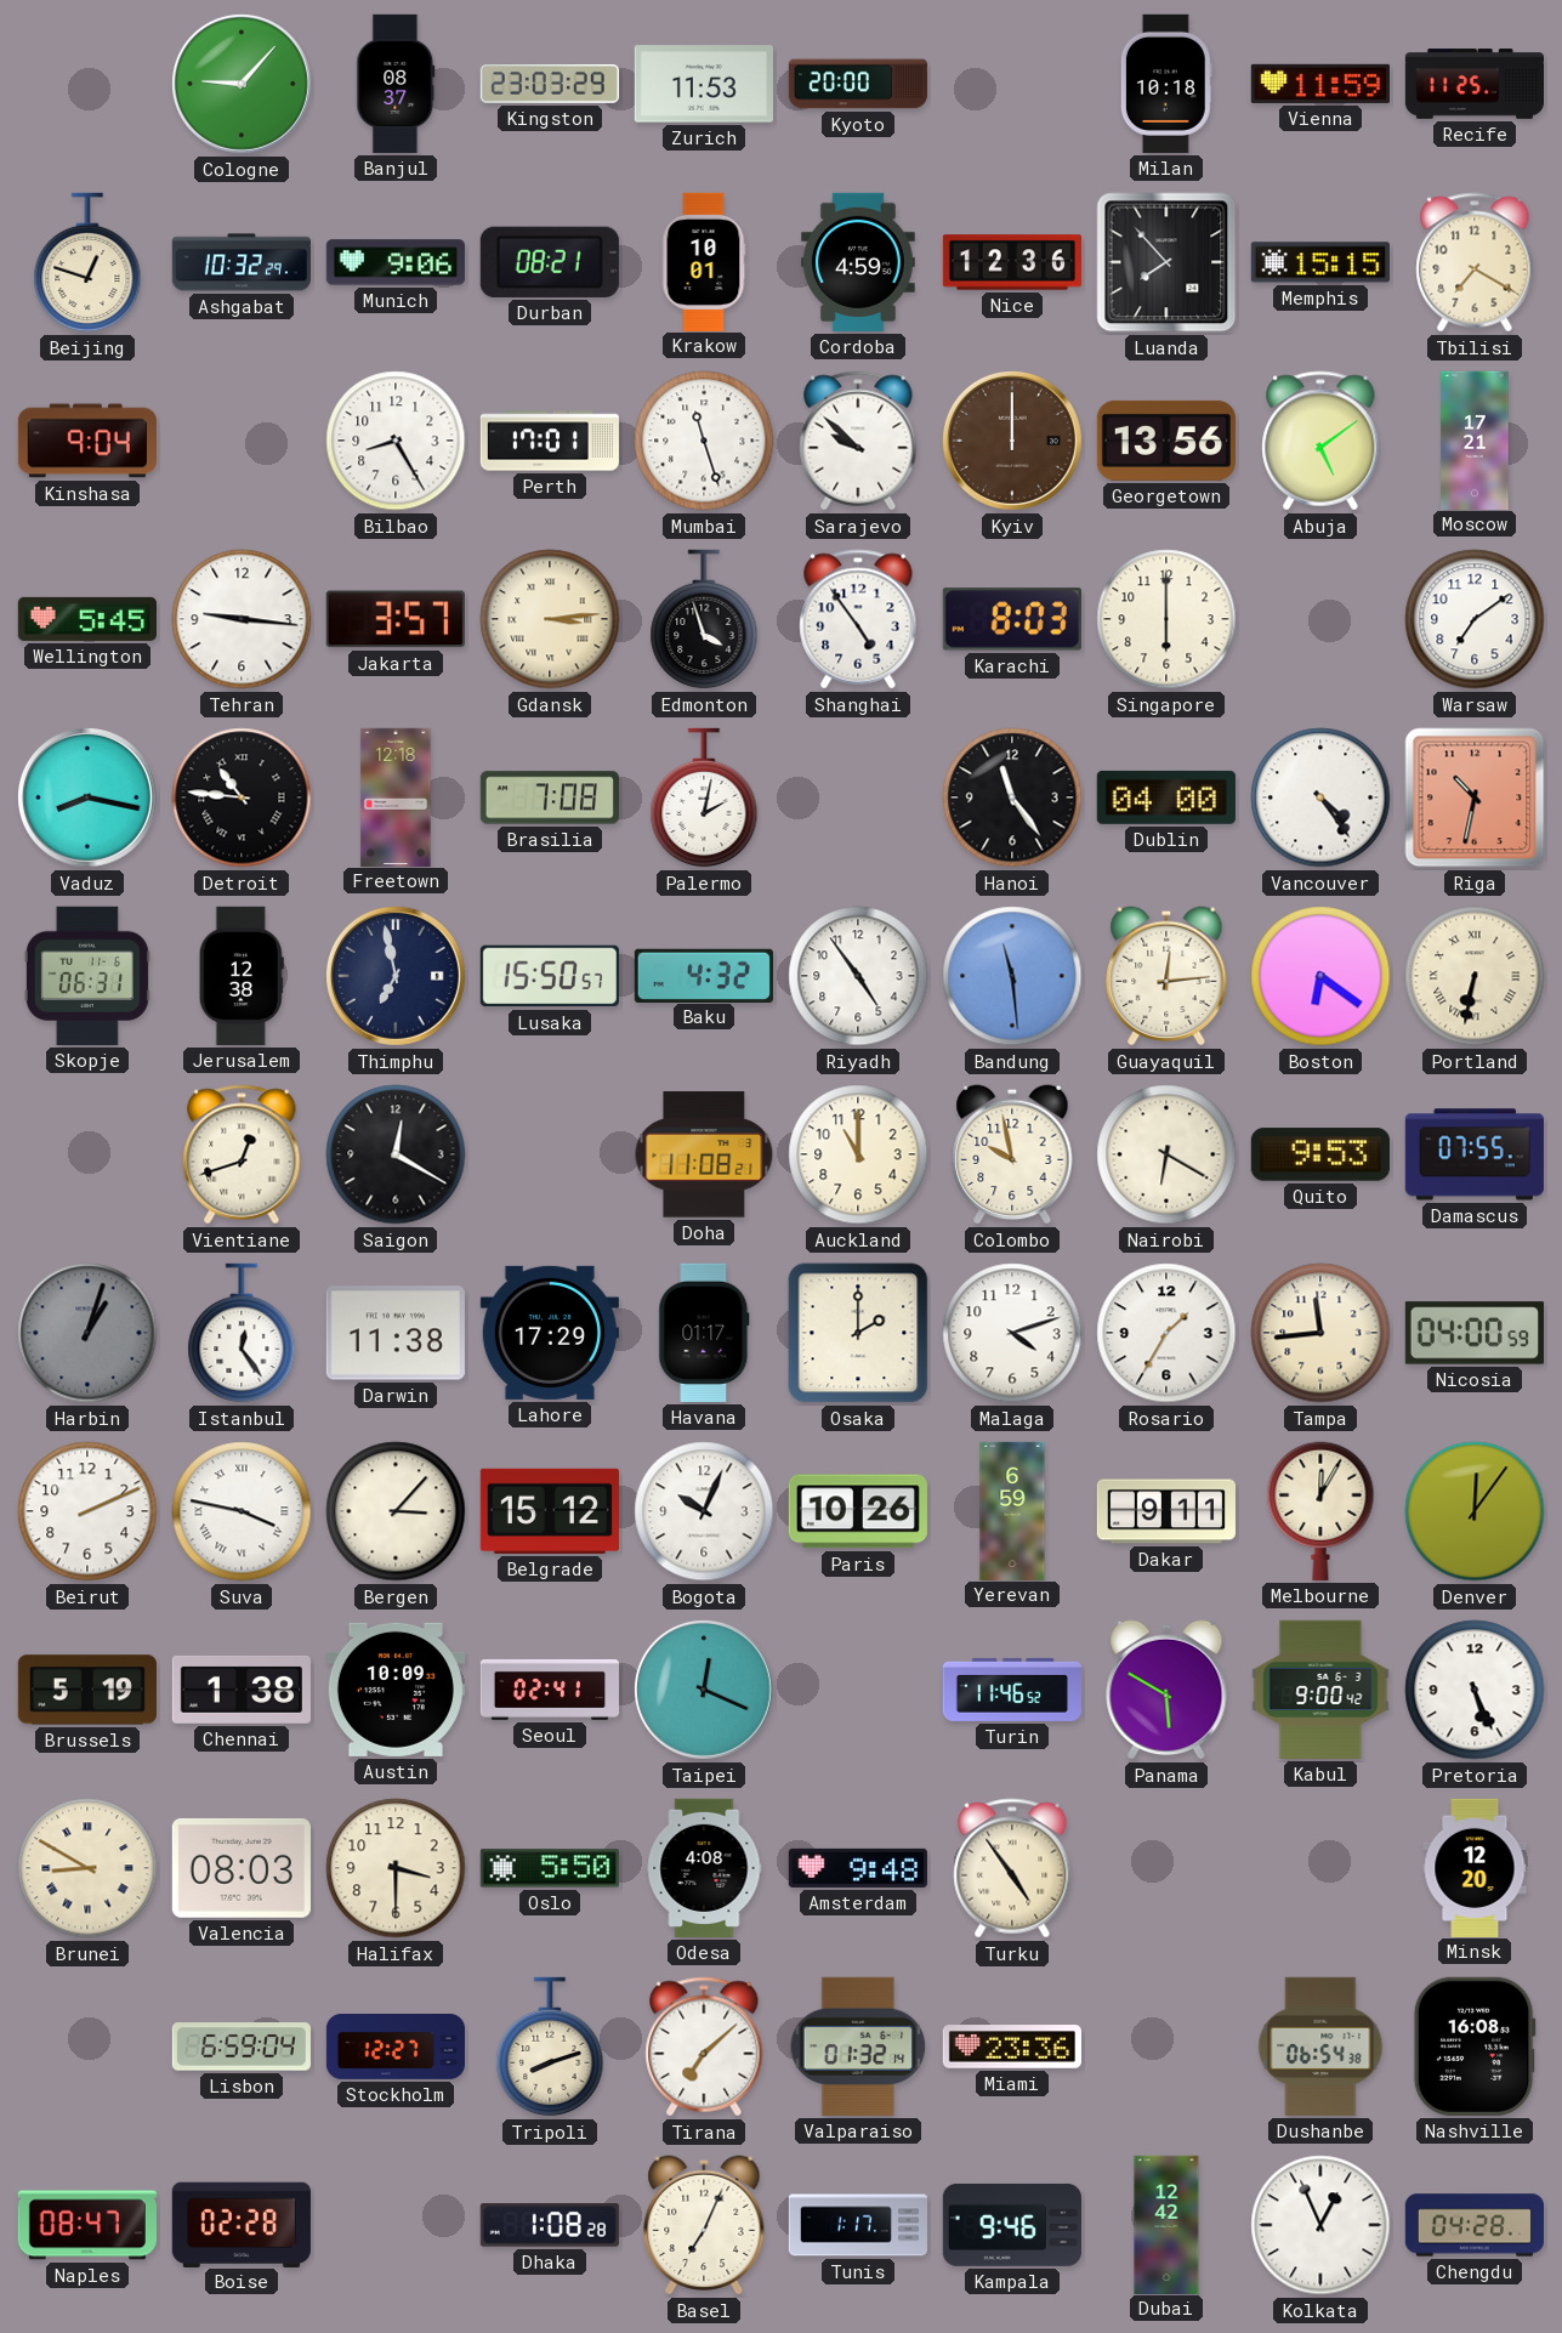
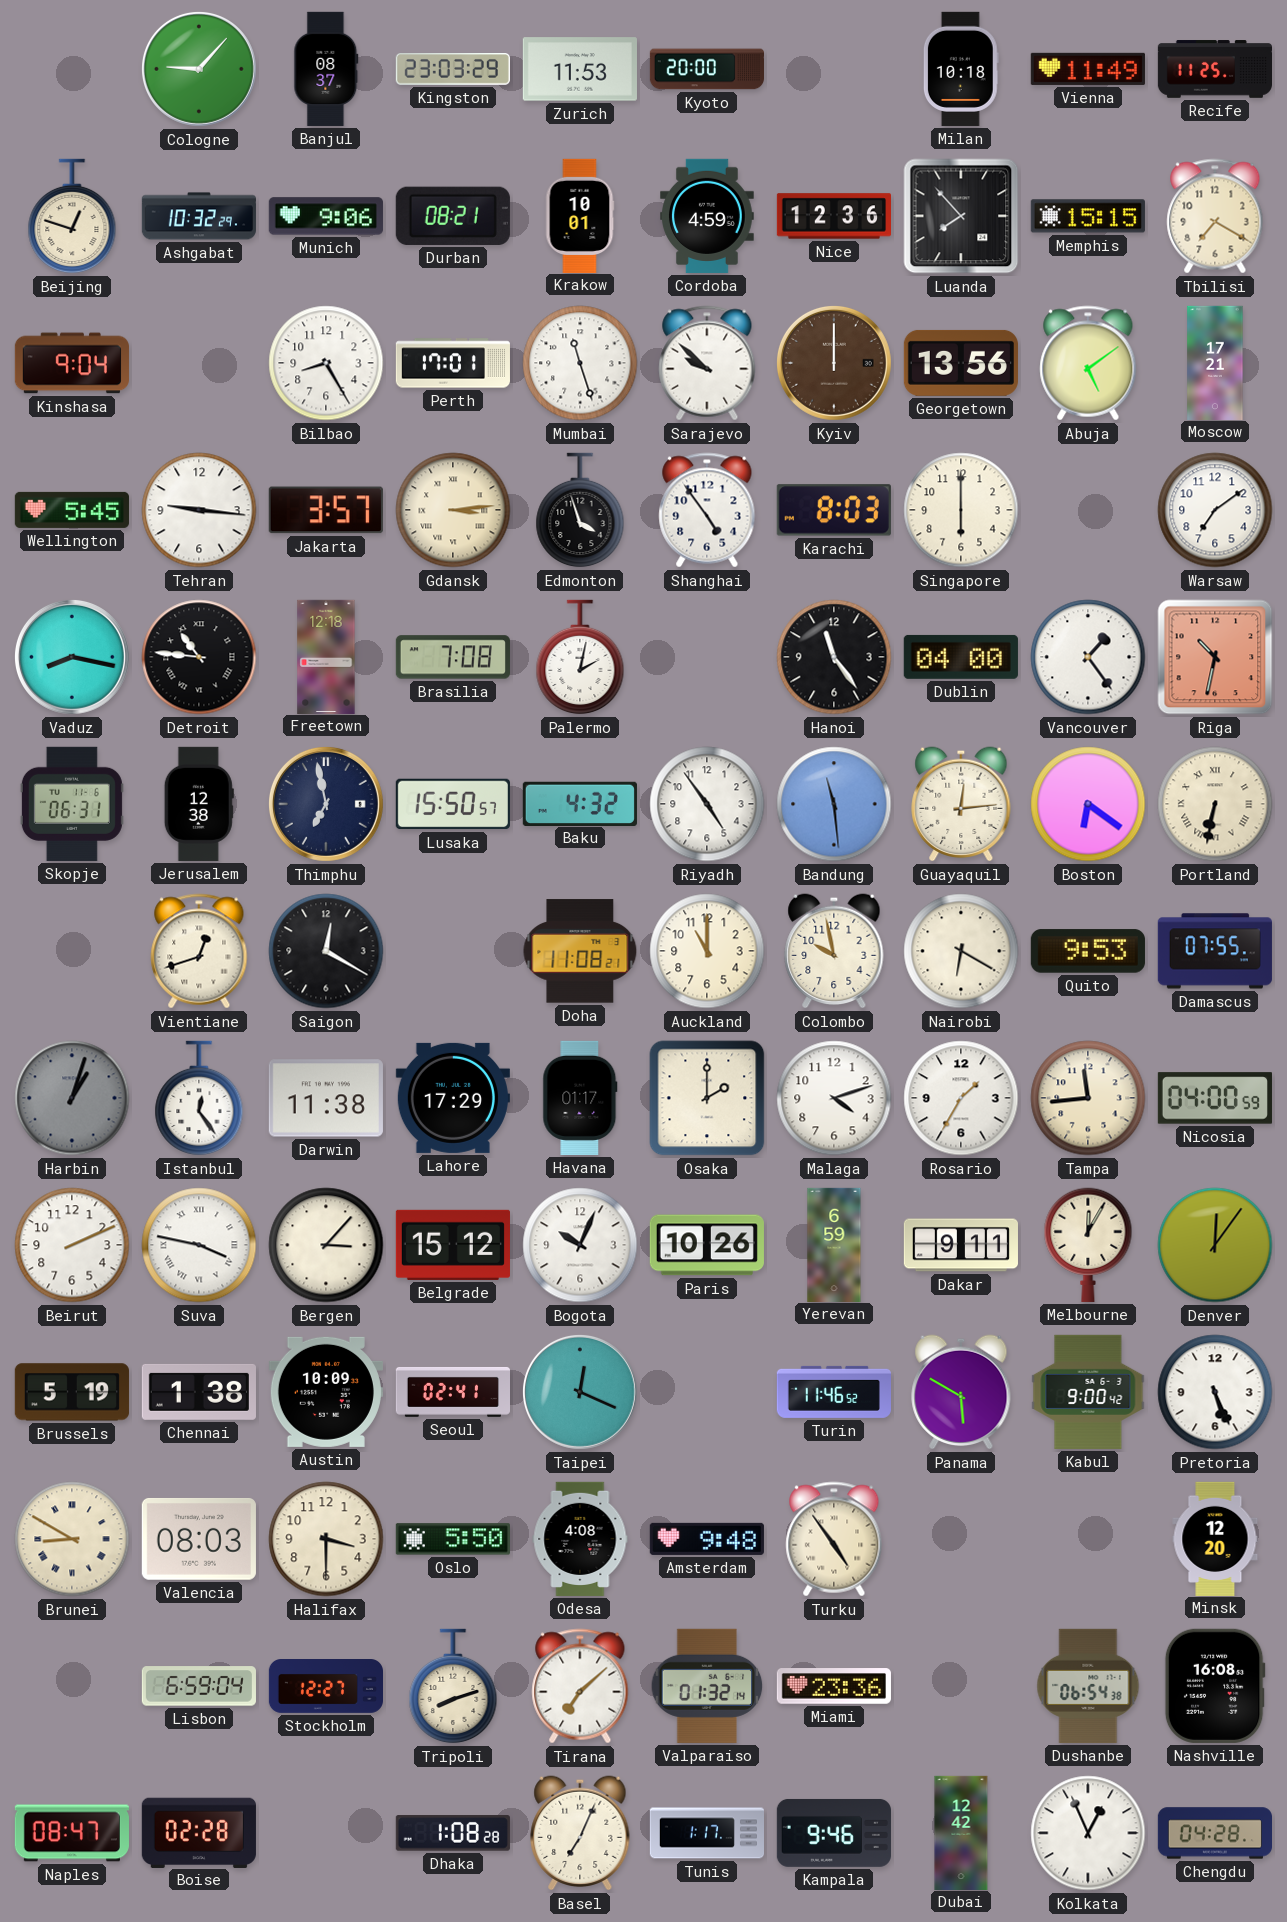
Vienna: 11:59 -> 11:49
Vancouver: 4:24 -> 1:24
